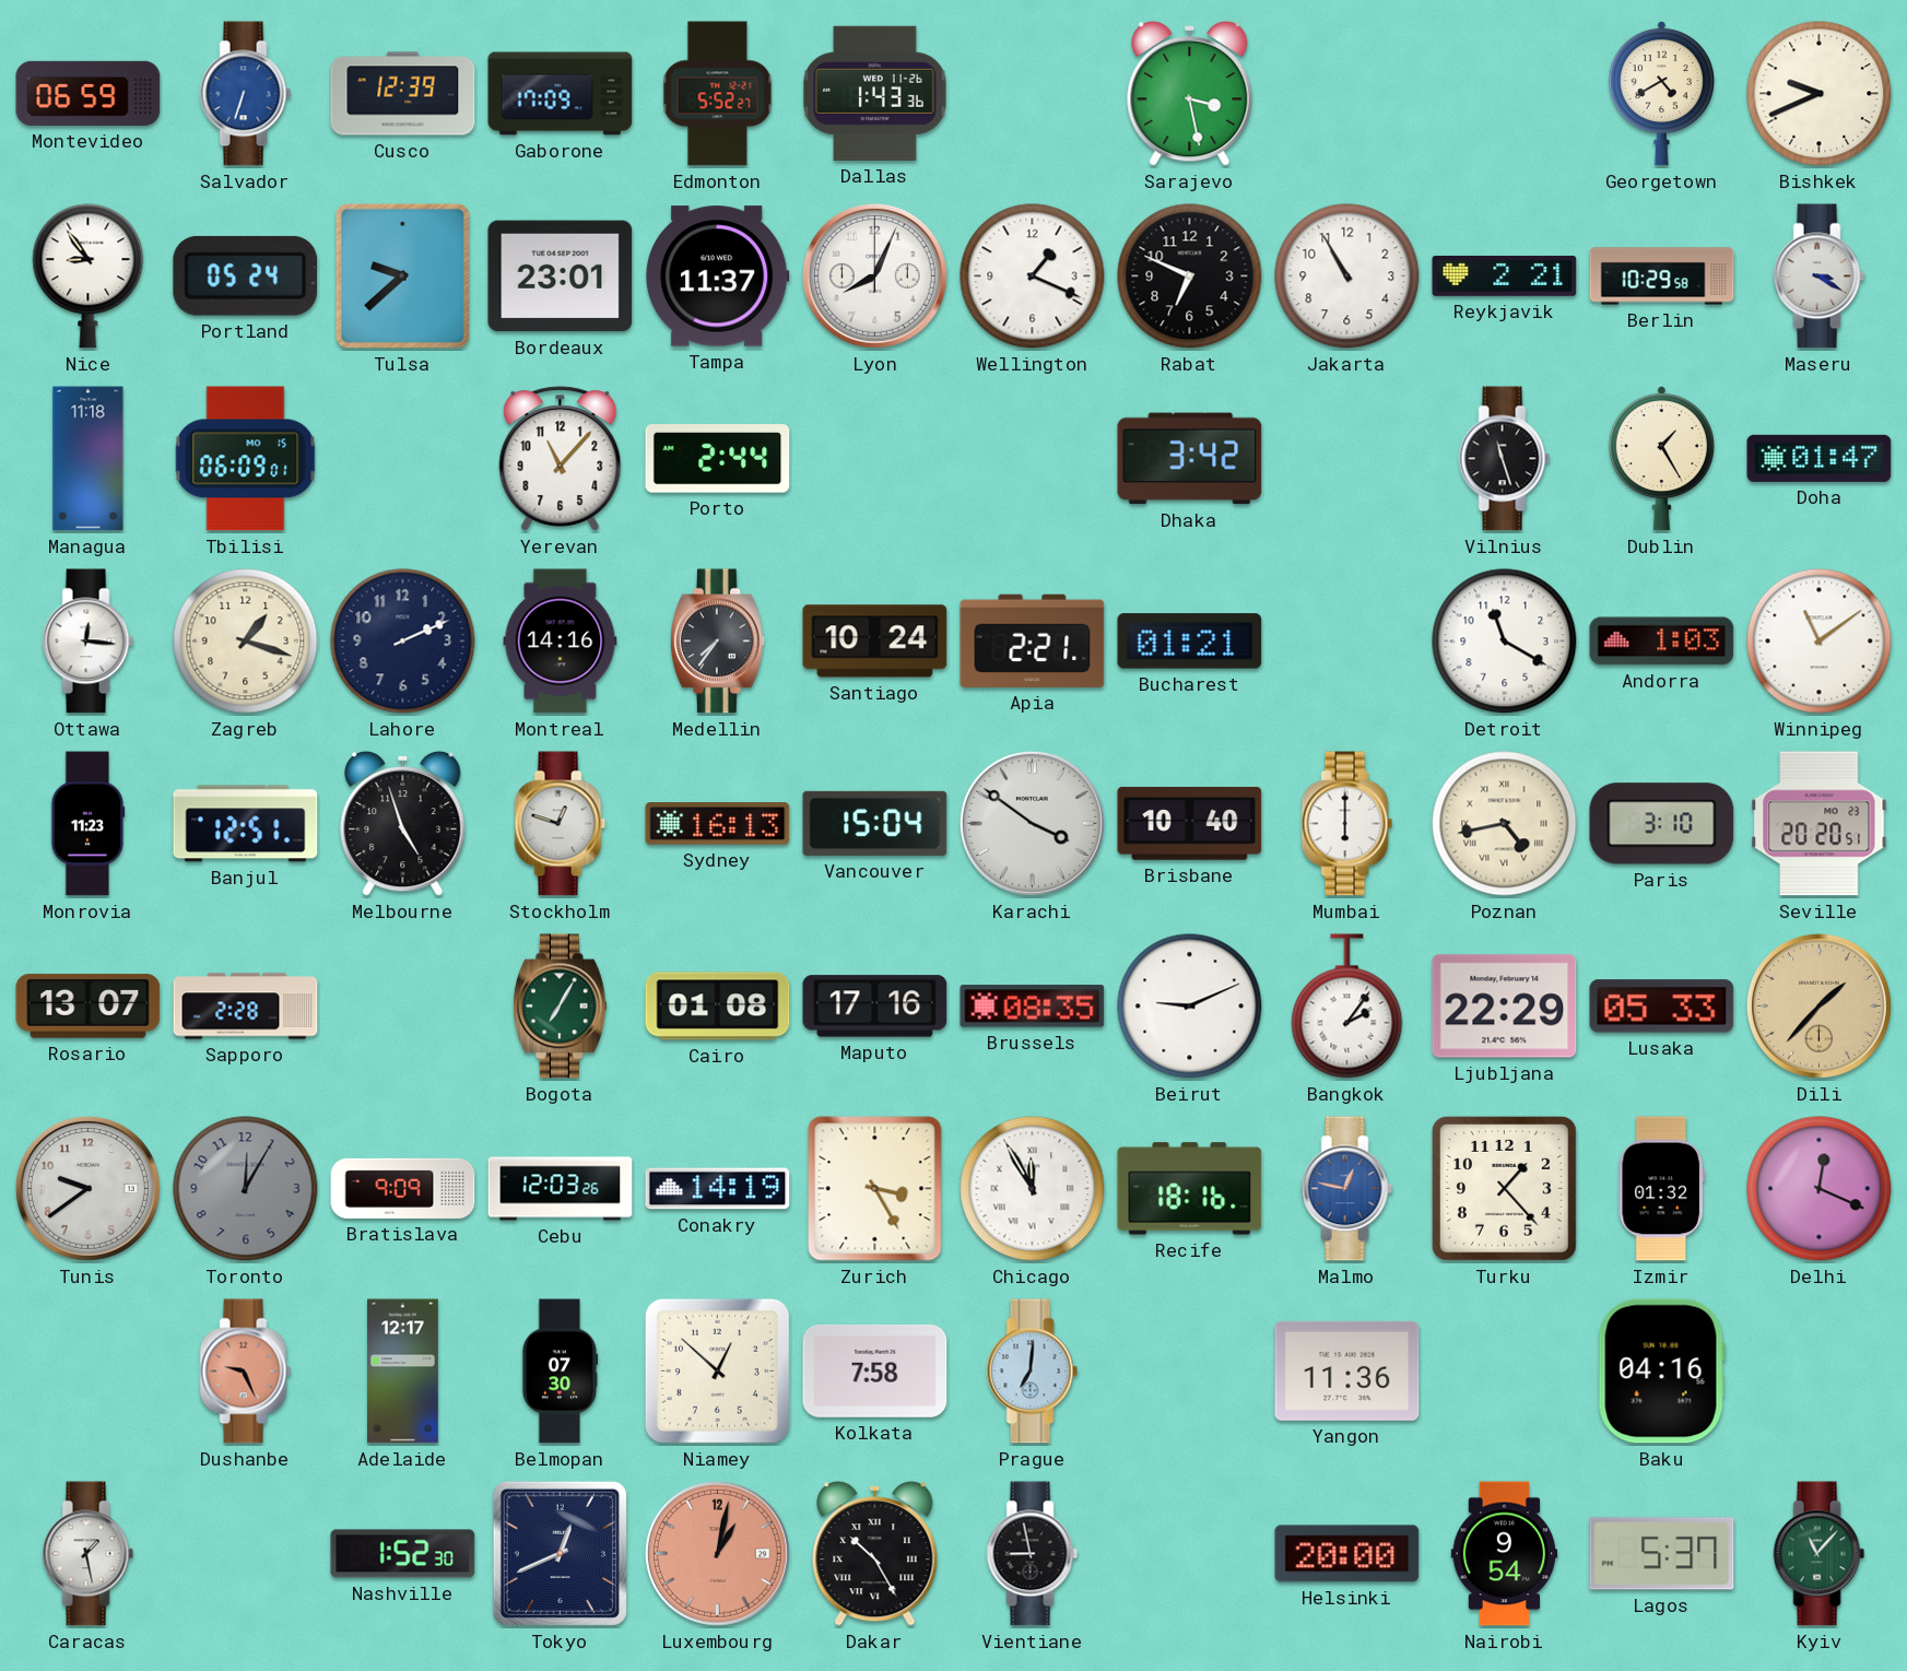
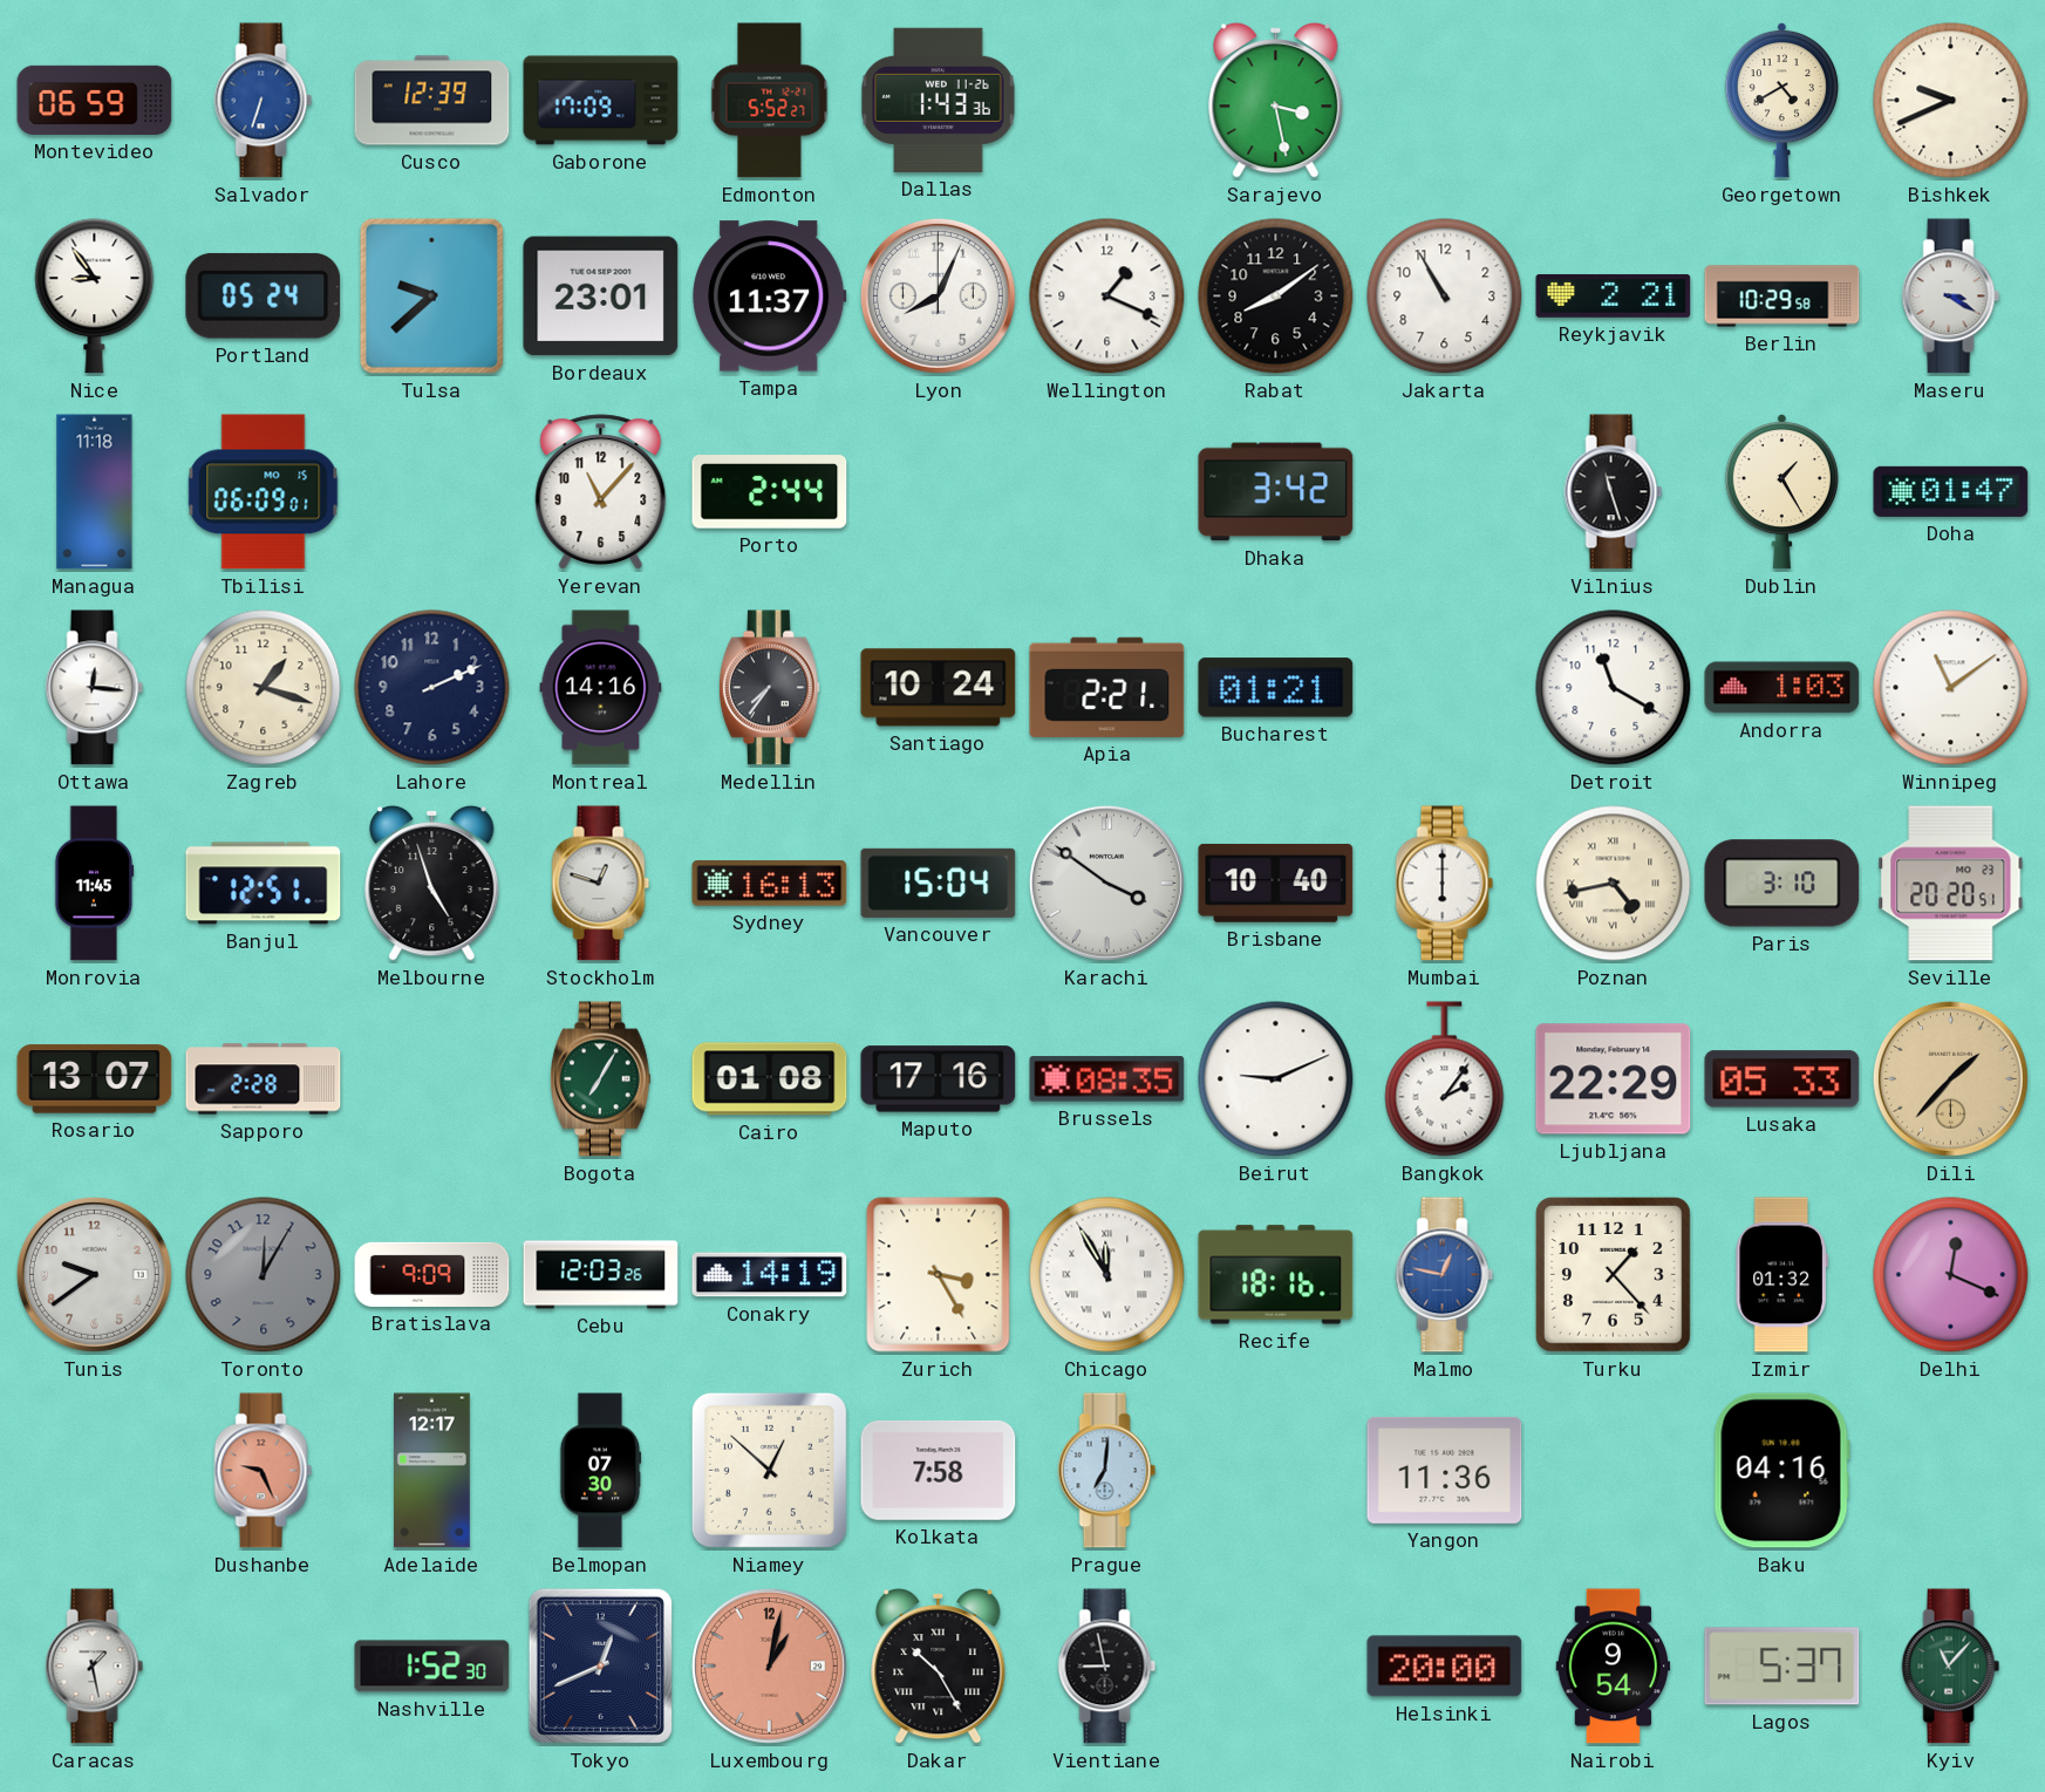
Rabat: 6:49 -> 8:09
Monrovia: 11:23 -> 11:45
